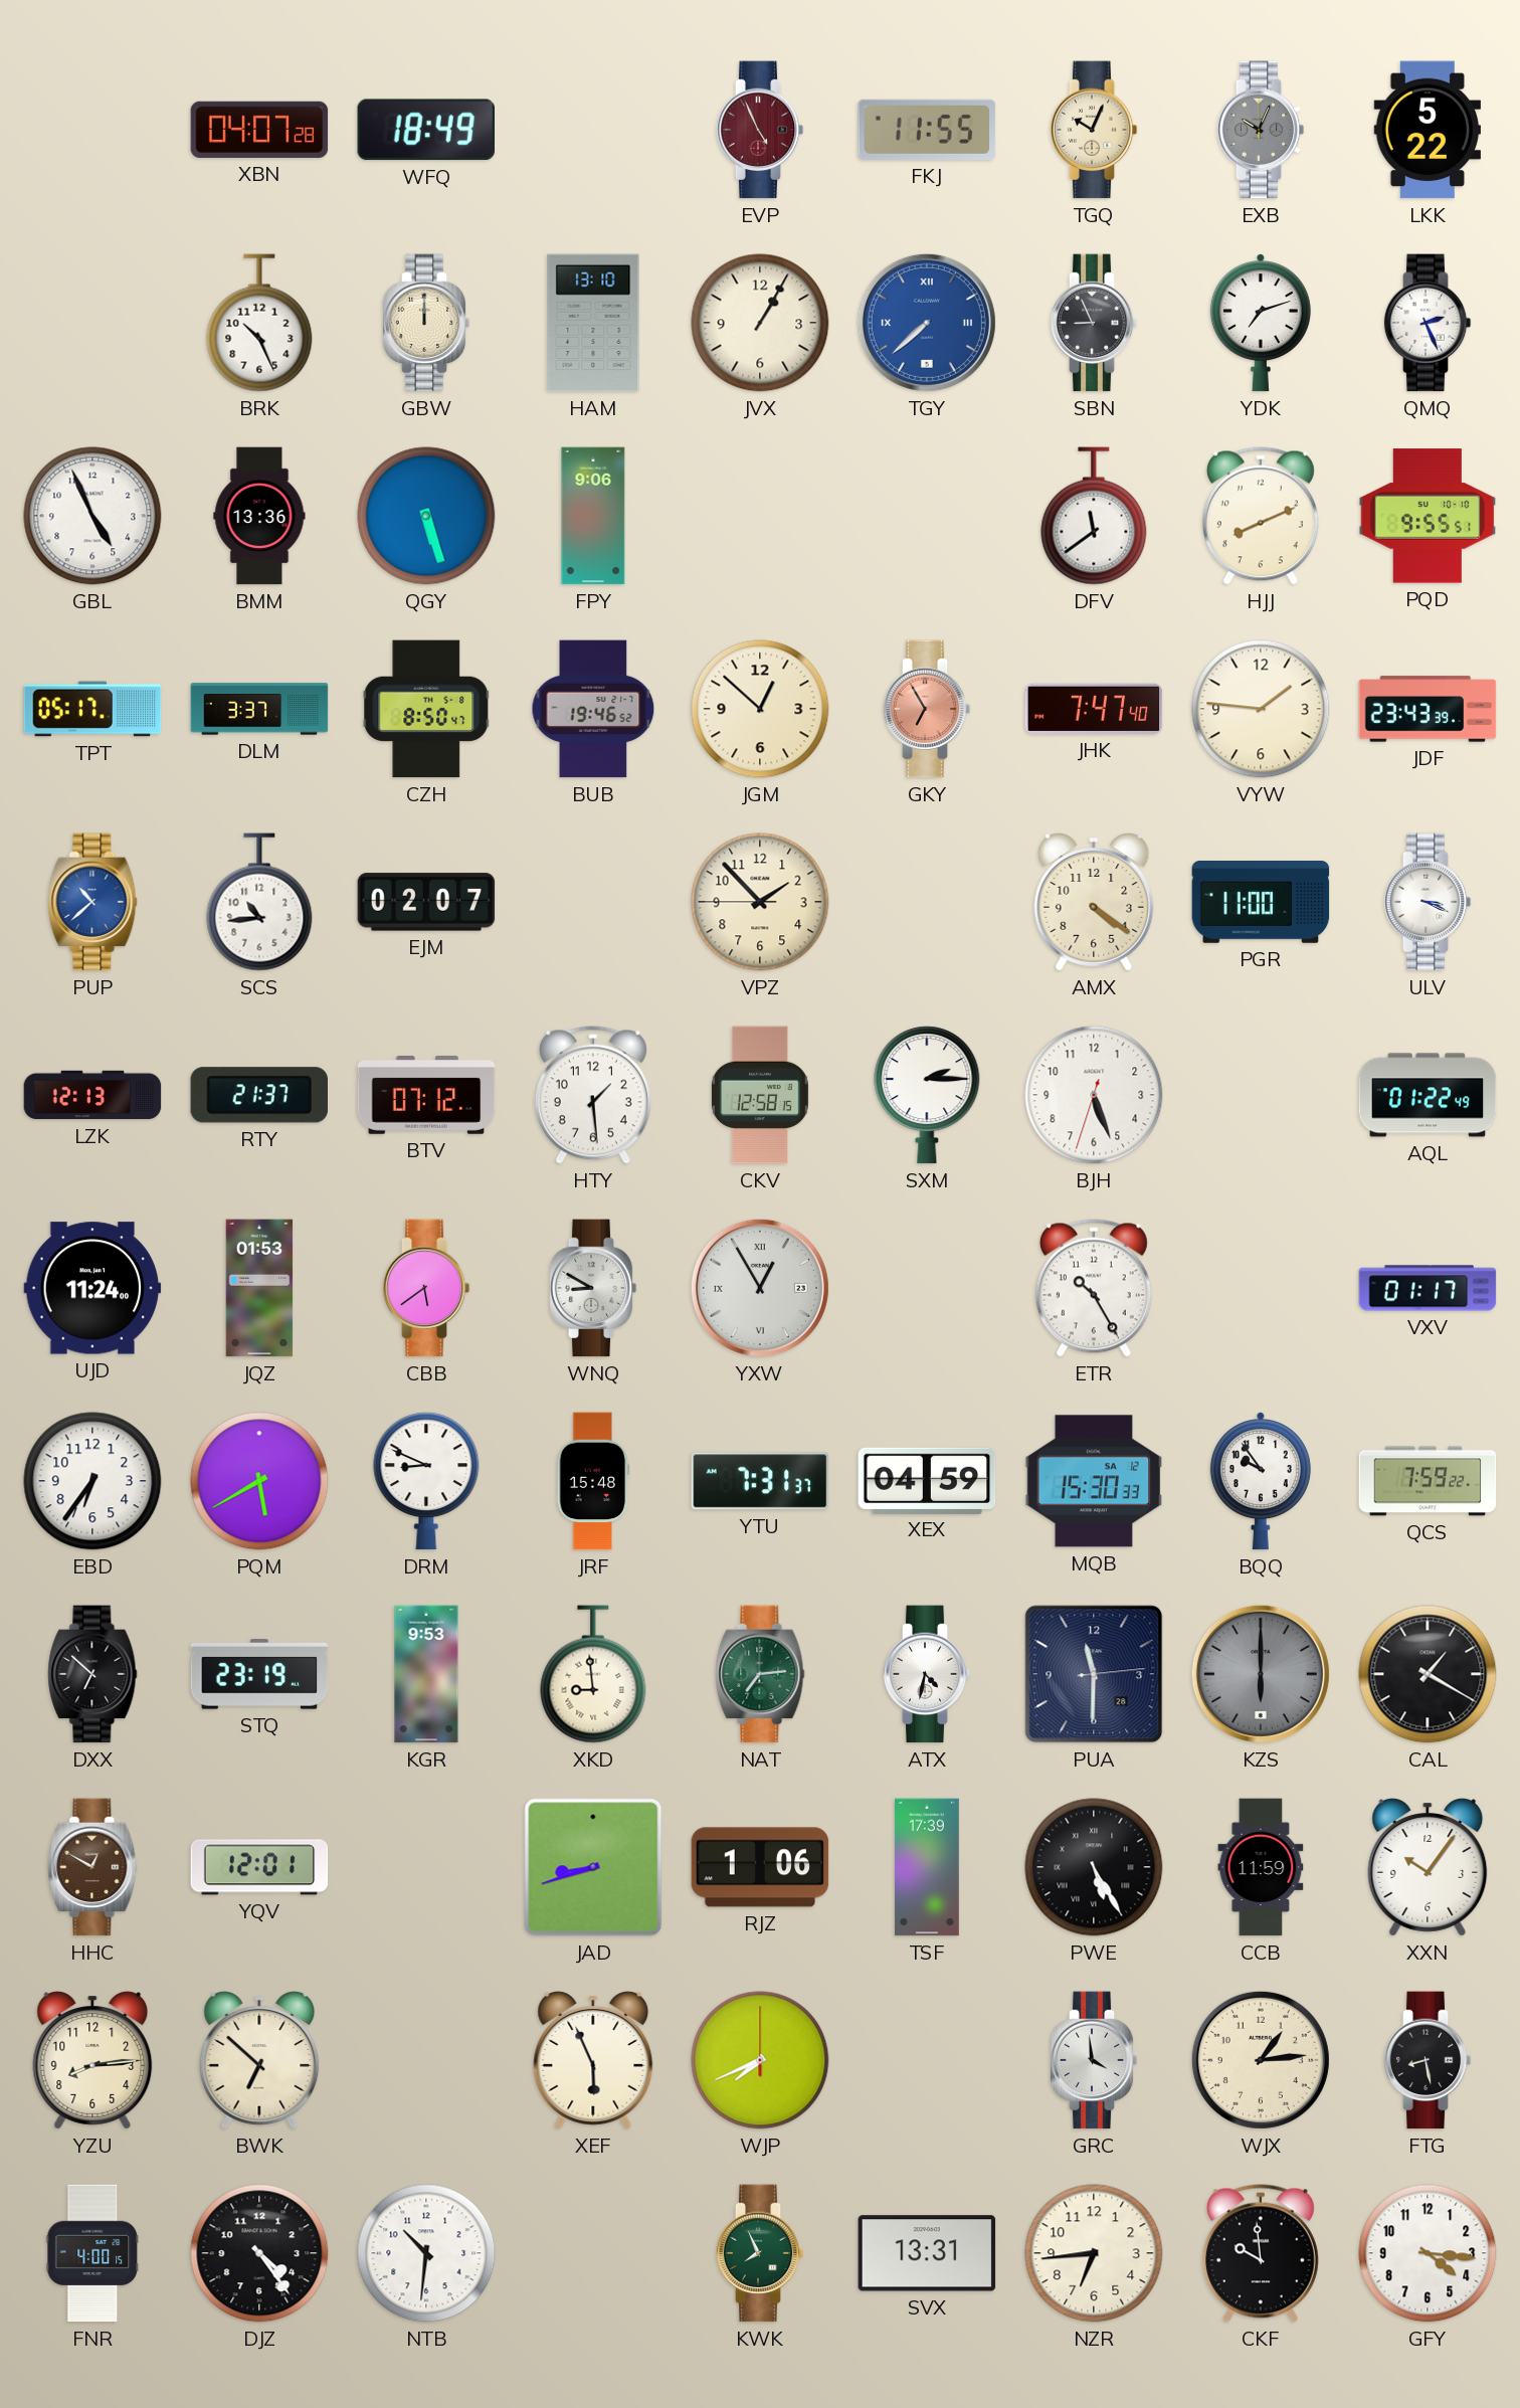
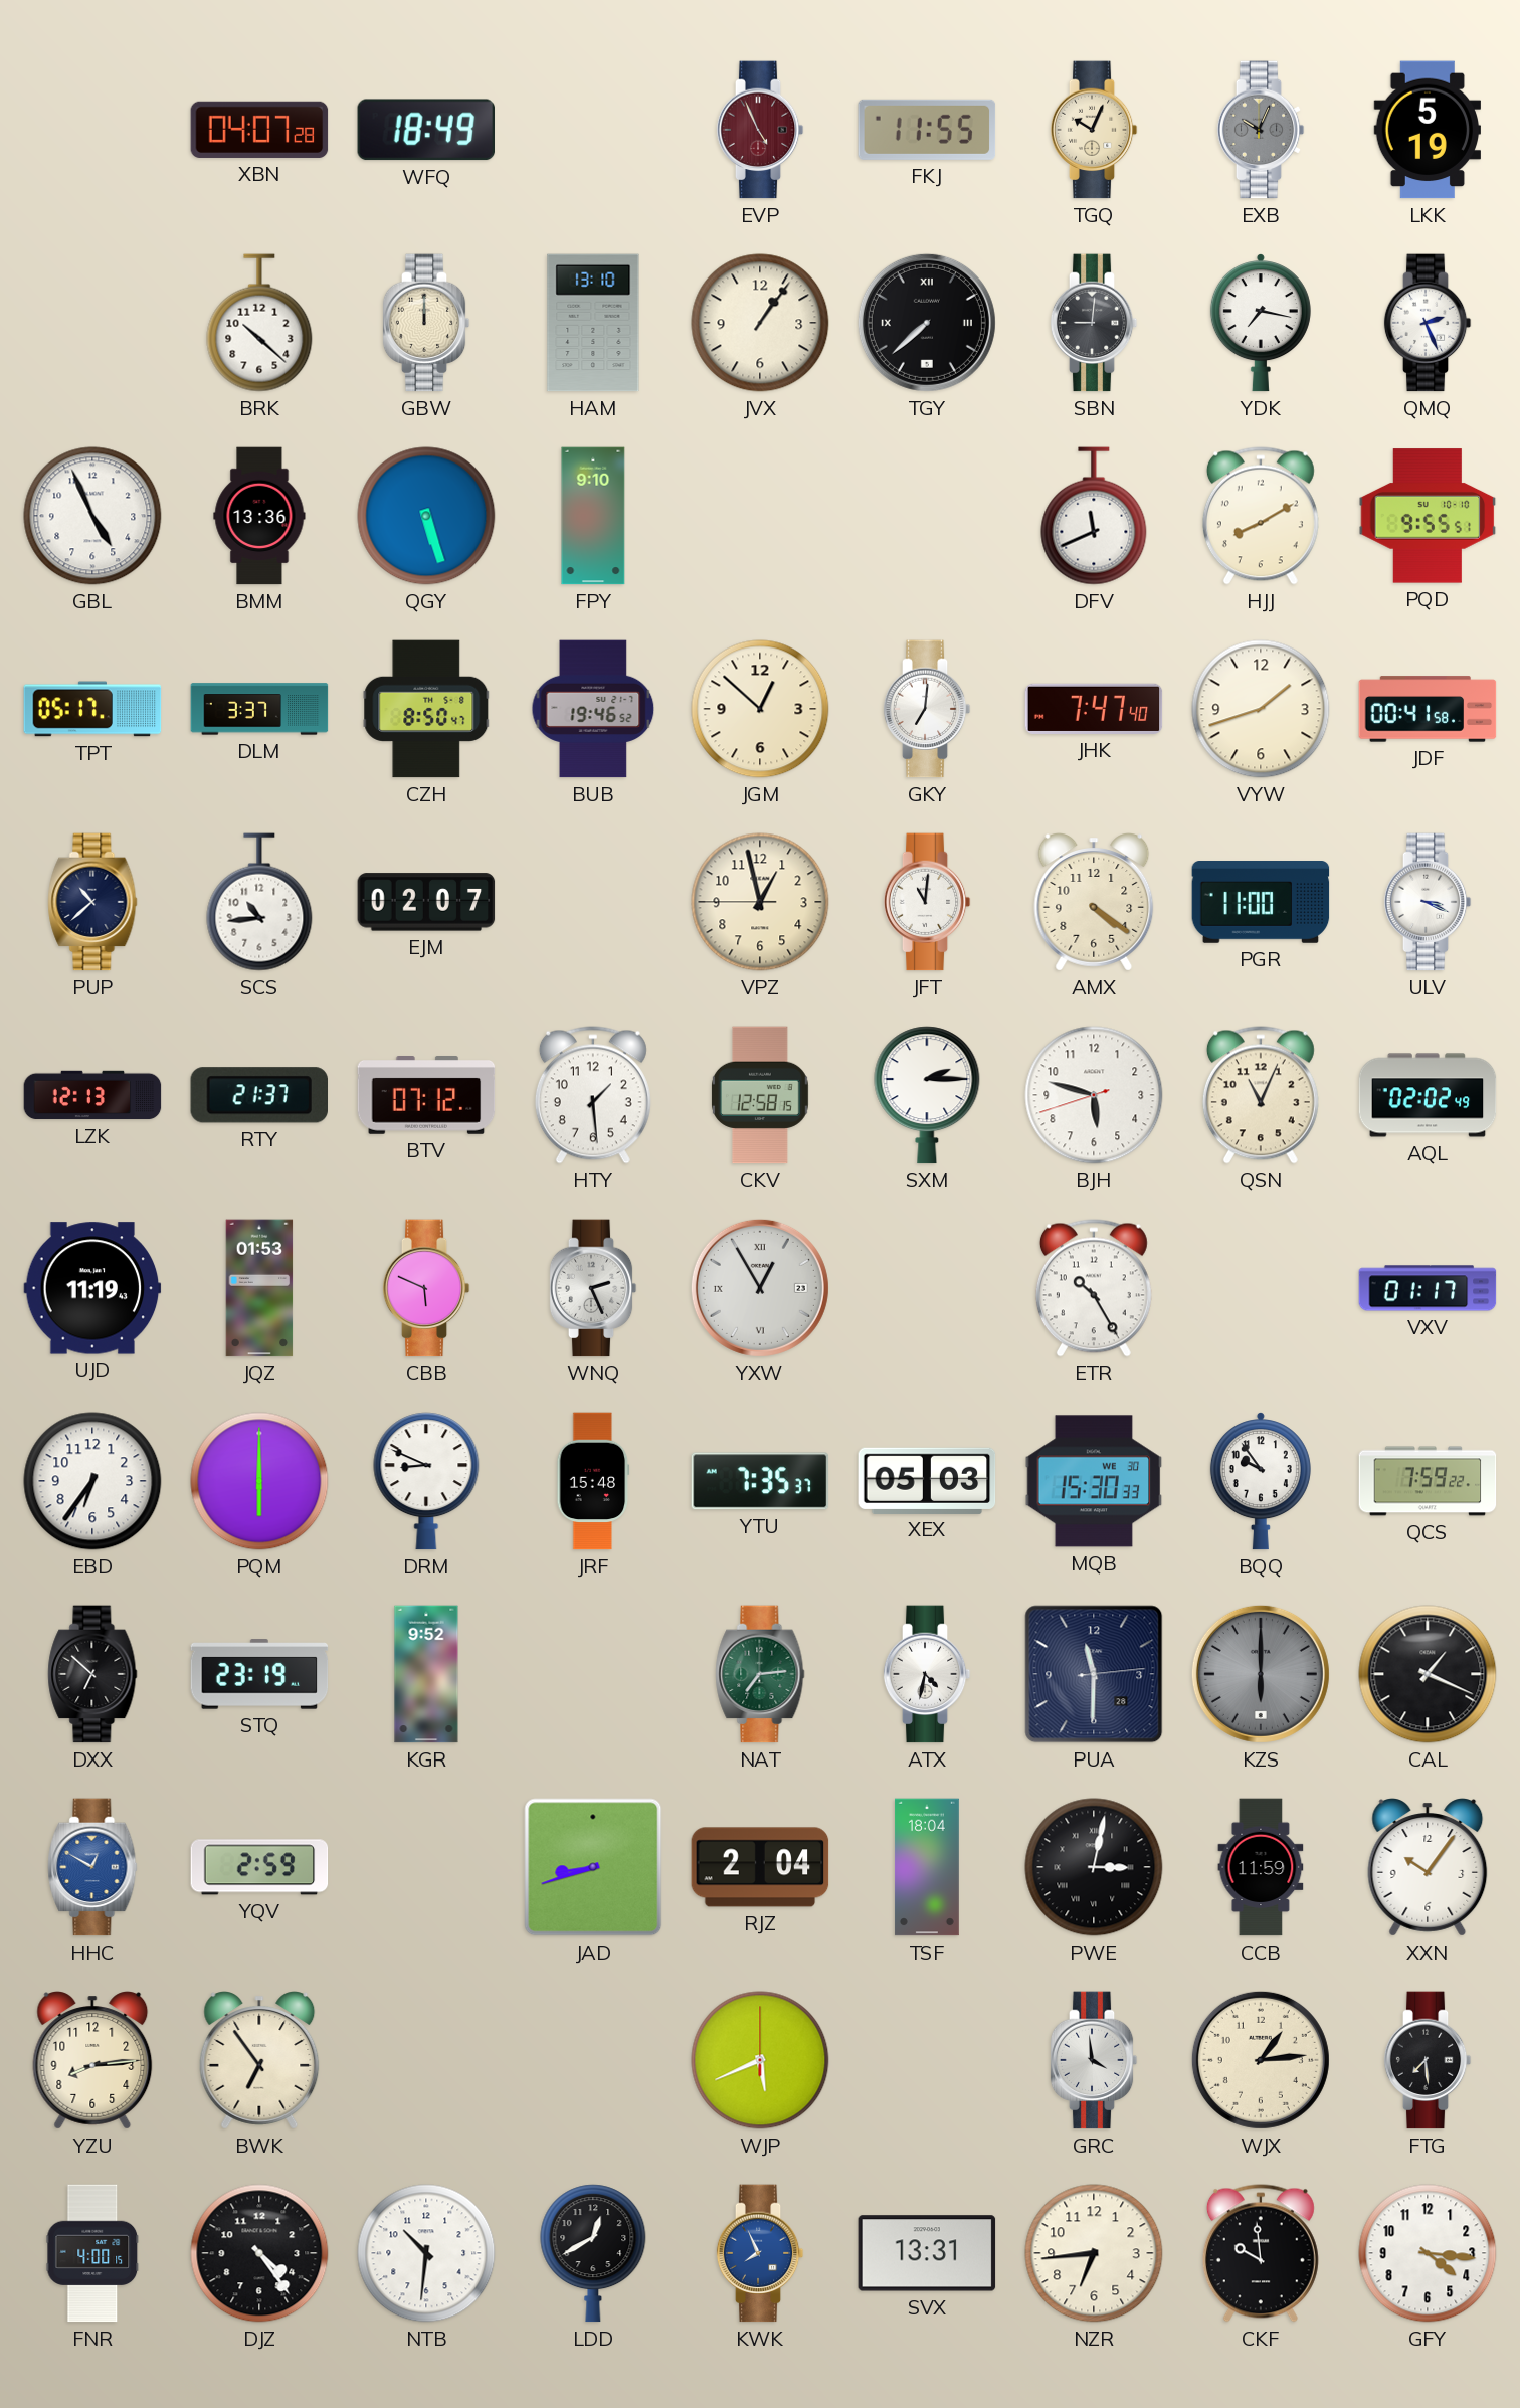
LKK: 5:22 -> 5:19
BRK: 10:26 -> 10:22
JVX: 1:05 -> 1:06
TGY dial: blue -> black
SBN: 8:56 -> 9:01
YDK: 7:12 -> 7:17
FPY: 9:06 -> 9:10
DFV: 11:39 -> 11:41
HJJ: 8:11 -> 8:10
GKY: 6:55 -> 7:01
GKY dial: salmon -> white
VYW: 1:46 -> 1:42
JDF: 23:43 -> 00:41
PUP dial: blue -> navy
VPZ: 1:52 -> 12:57
JFT: none -> 11:01
BJH: 5:26 -> 5:47
QSN: none -> 11:04
AQL: 01:22 -> 02:02
UJD: 11:24 -> 11:19
CBB: 5:39 -> 5:49
WNQ: 8:50 -> 2:26
PQM: 5:40 -> 6:00
YTU: 7:31 -> 7:35
XEX: 04:59 -> 05:03
MQB date: SA 12 -> WE 30
KGR: 9:53 -> 9:52
XKD: 8:59 -> none
CAL: 1:20 -> 1:19
HHC dial: brown -> blue
YQV: 12:01 -> 2:59
RJZ: 1:06 -> 2:04
TSF: 17:39 -> 18:04
PWE: 5:25 -> 3:02
BWK: 6:52 -> 6:54
XEF: 5:56 -> none
WJP: 7:41 -> 5:41
FTG: 8:28 -> 7:29
LDD: none -> 12:40
KWK dial: green -> blue
